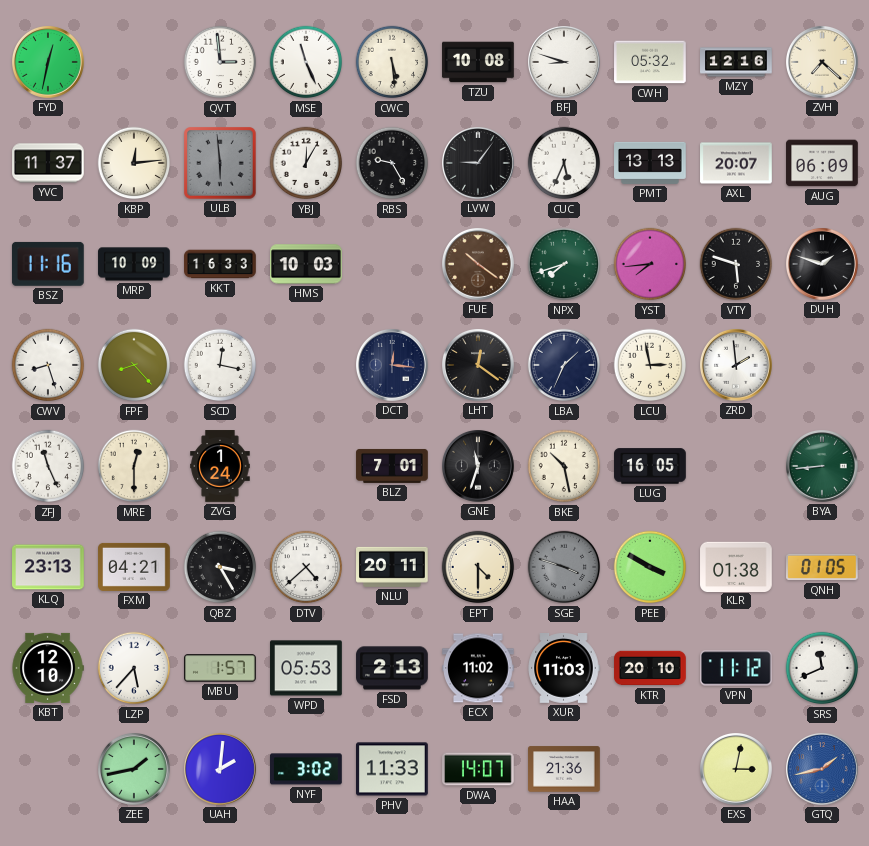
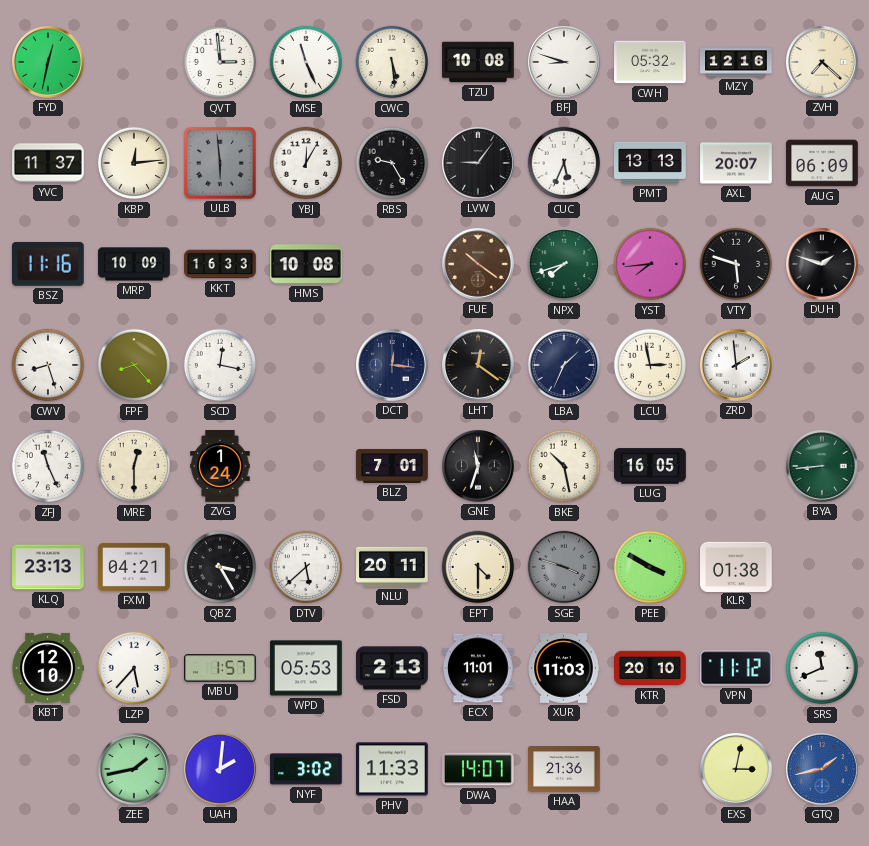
HMS: 10:03 -> 10:08
DTV: 4:38 -> 5:38
QNH: 01:05 -> none
ECX: 11:02 -> 11:01
